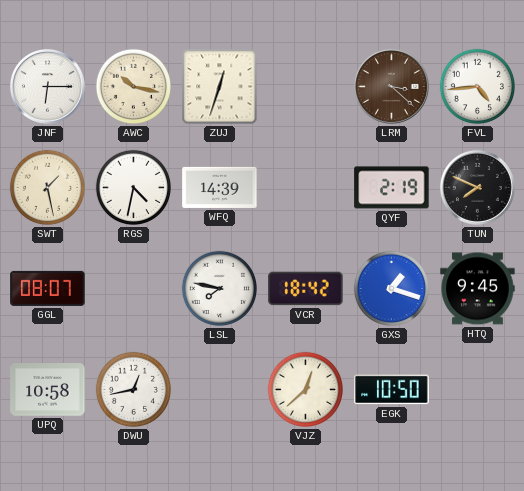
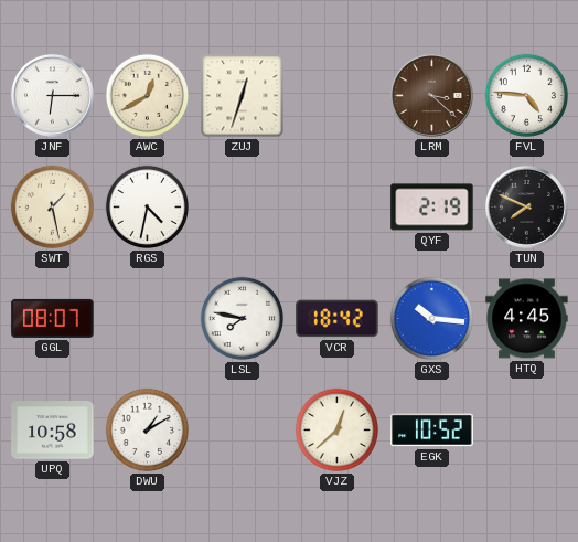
AWC: 10:17 -> 12:40
FVL: 4:44 -> 4:46
WFQ: 14:39 -> none
GXS: 1:18 -> 10:16
HTQ: 9:45 -> 4:45
DWU: 12:43 -> 1:10
EGK: 10:50 -> 10:52
